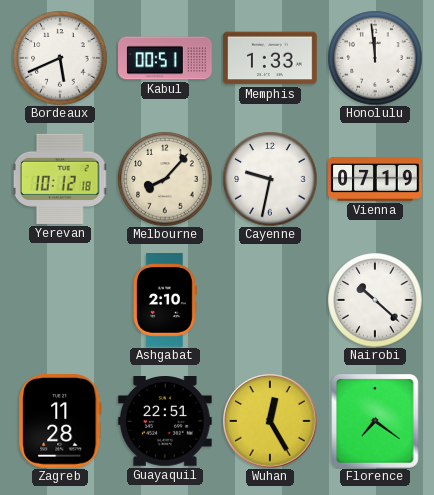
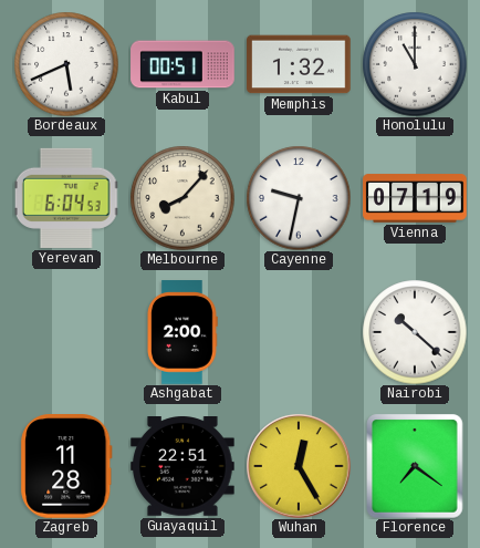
Memphis: 1:33 -> 1:32
Honolulu: 11:59 -> 11:00
Yerevan: 10:12 -> 6:04
Ashgabat: 2:10 -> 2:00
